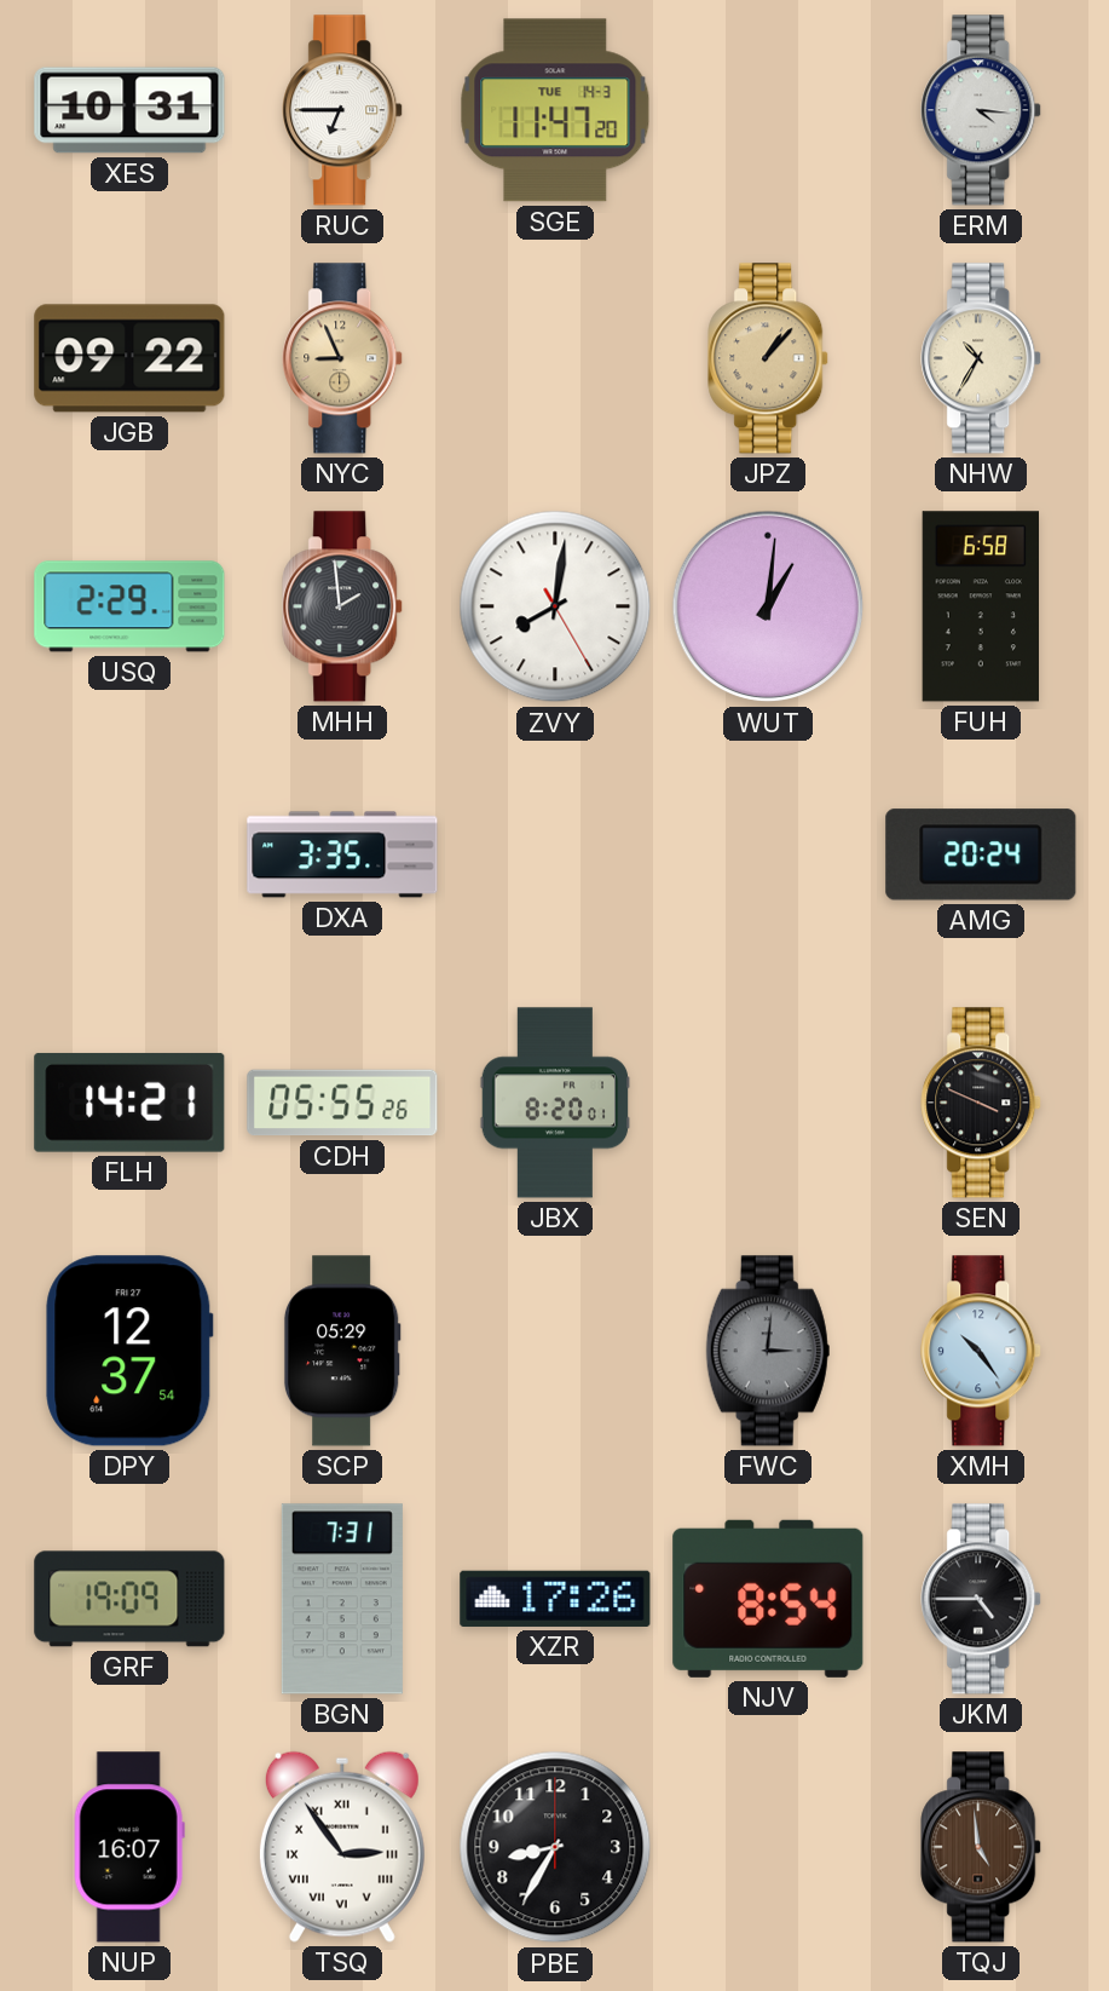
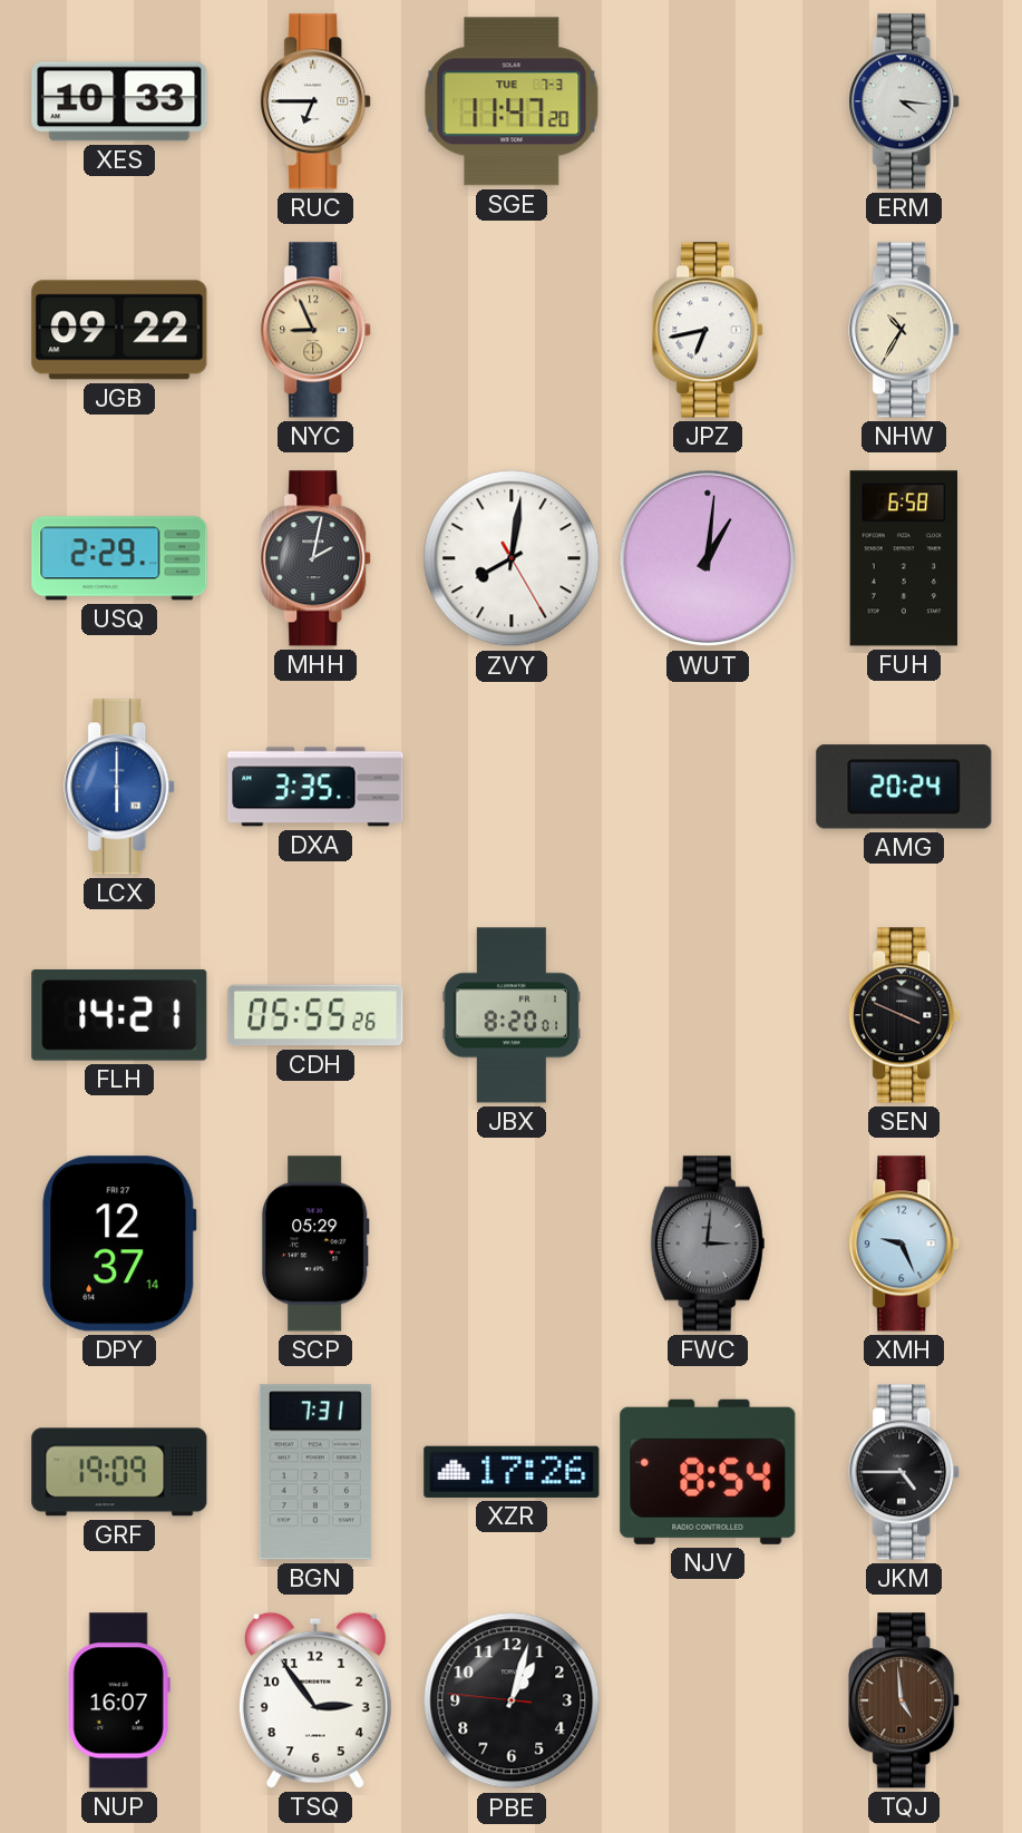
XES: 10:31 -> 10:33
SGE date: TUE 14-3 -> TUE 7-3
JPZ: 1:07 -> 6:43
JPZ dial: champagne -> white
MHH: 1:59 -> 2:02
LCX: none -> 6:00
DPY: 12:37:54 -> 12:37:14
XMH: 10:24 -> 9:26
TSQ numerals: Roman -> Arabic
PBE: 8:35 -> 1:02
